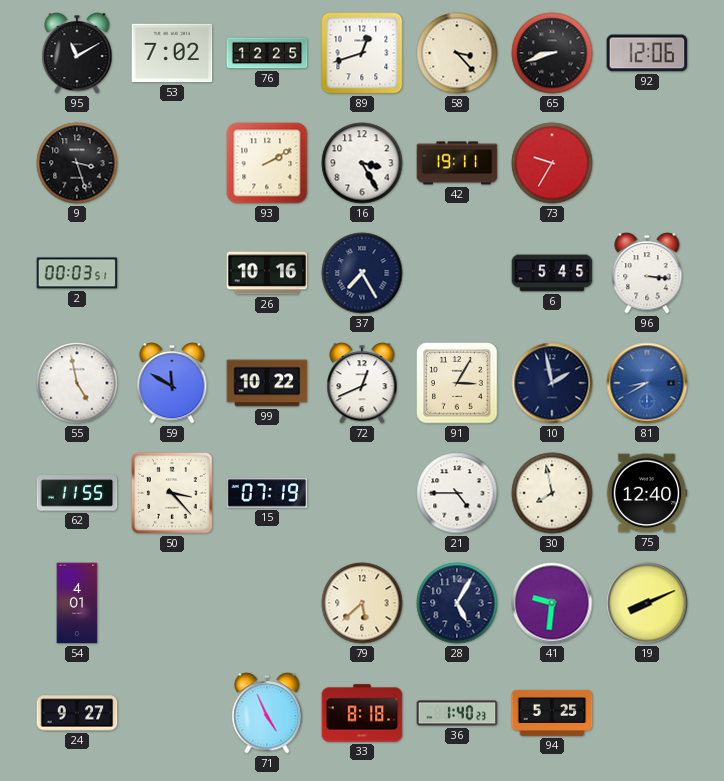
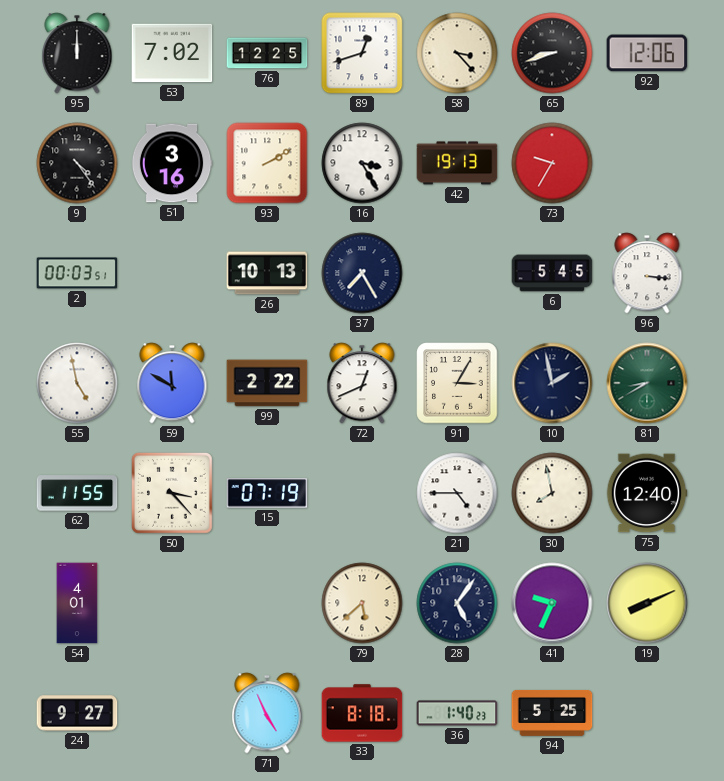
95: 11:10 -> 12:00
9: 3:27 -> 4:24
51: none -> 3:16
42: 19:11 -> 19:13
26: 10:16 -> 10:13
99: 10:22 -> 2:22
81 dial: blue -> green
28: 5:05 -> 5:06
41: 9:31 -> 9:34
